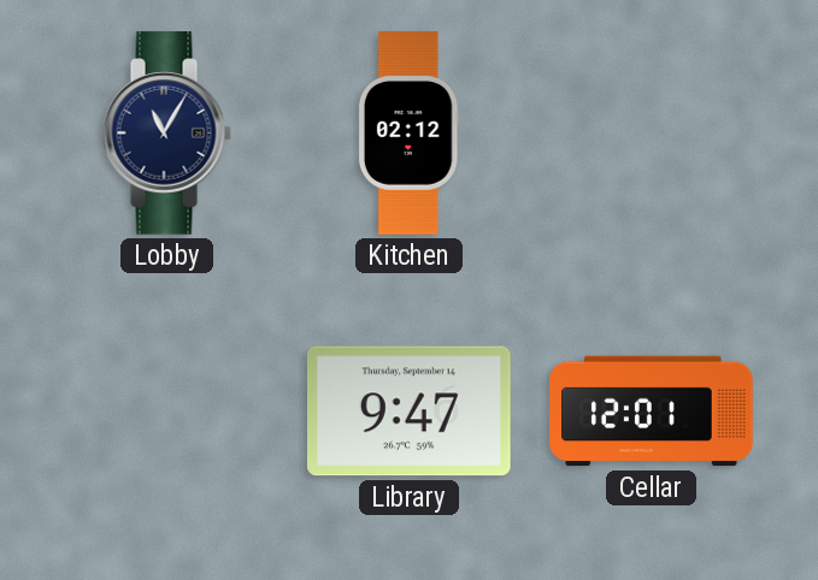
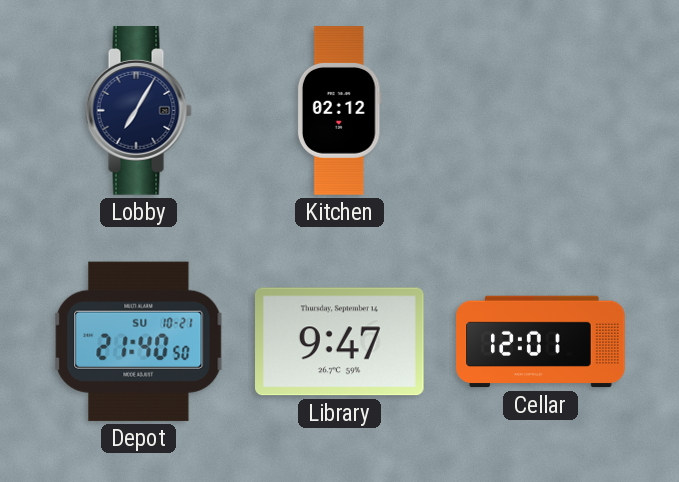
Lobby: 11:05 -> 7:05
Depot: none -> 21:40
